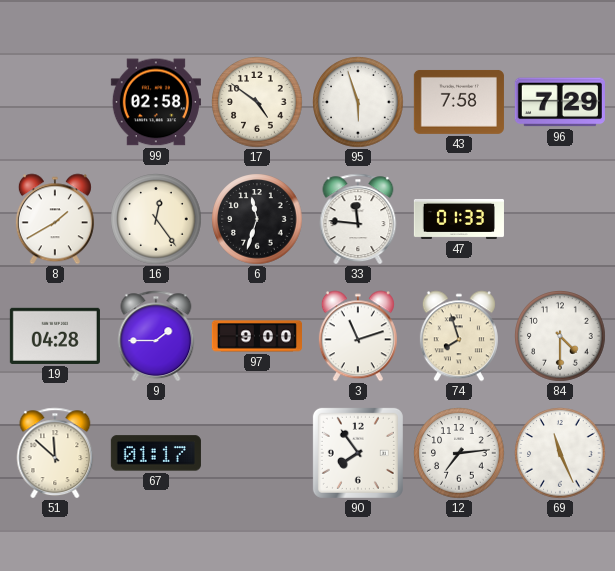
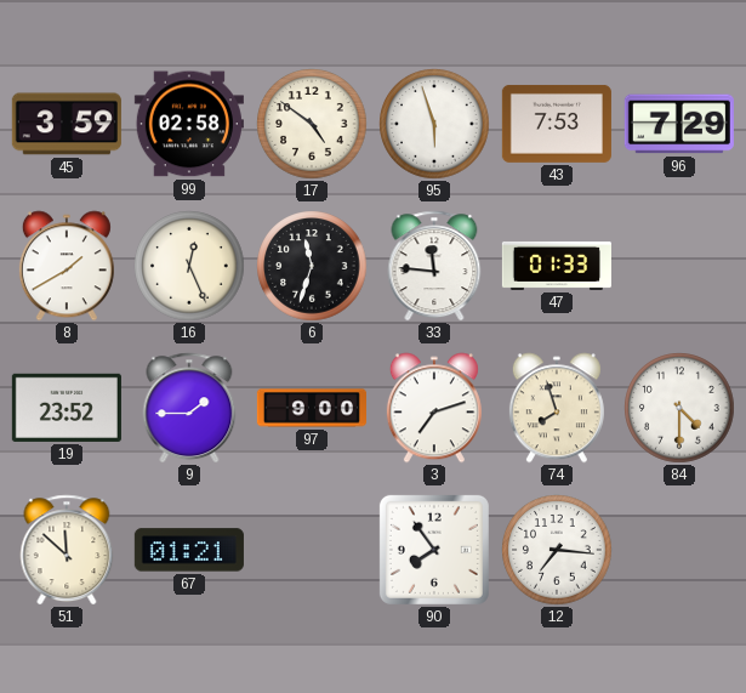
45: none -> 3:59
43: 7:58 -> 7:53
16: 12:24 -> 12:26
19: 04:28 -> 23:52
3: 11:12 -> 7:12
67: 01:17 -> 01:21
12: 7:14 -> 7:16
69: 11:26 -> none
